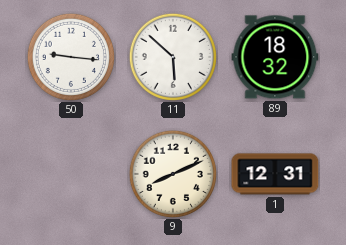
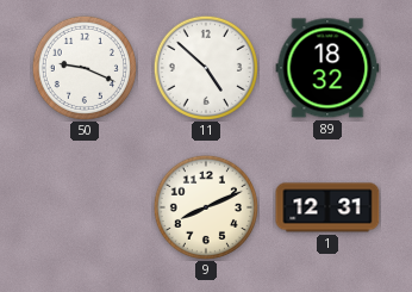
50: 9:16 -> 9:19
11: 5:52 -> 4:52
